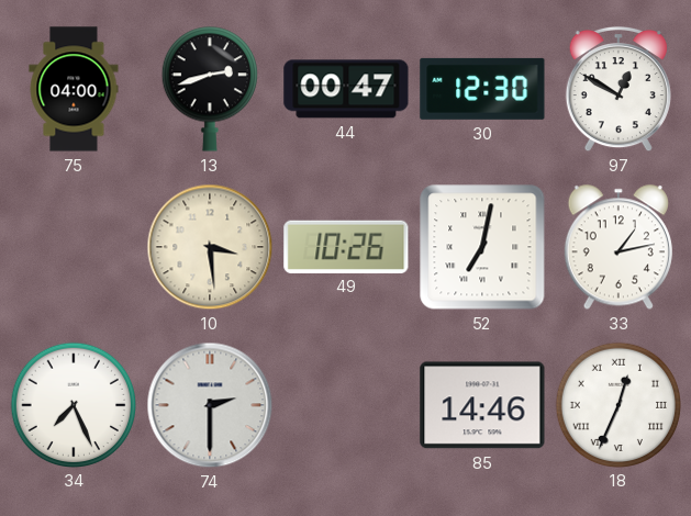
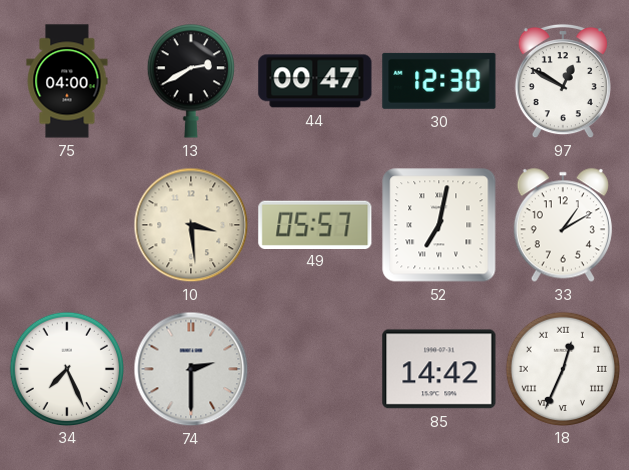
13: 2:42 -> 2:40
49: 10:26 -> 05:57
33: 1:13 -> 1:10
85: 14:46 -> 14:42
